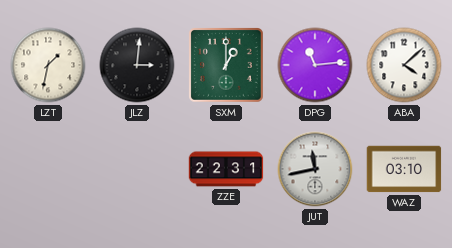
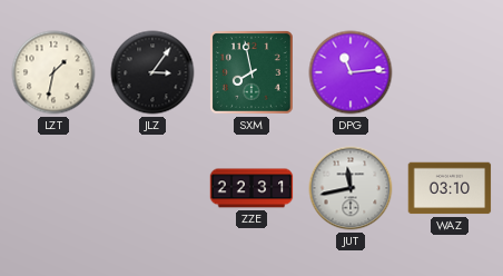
JLZ: 3:01 -> 3:06
SXM: 1:00 -> 7:58
ABA: 4:08 -> none
